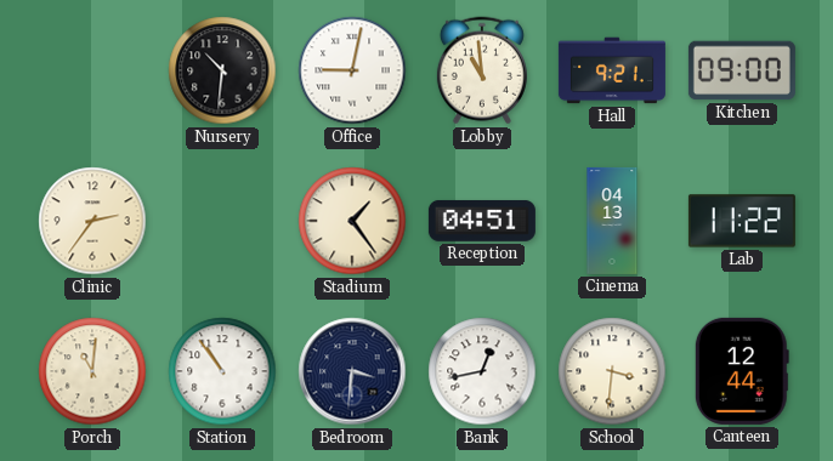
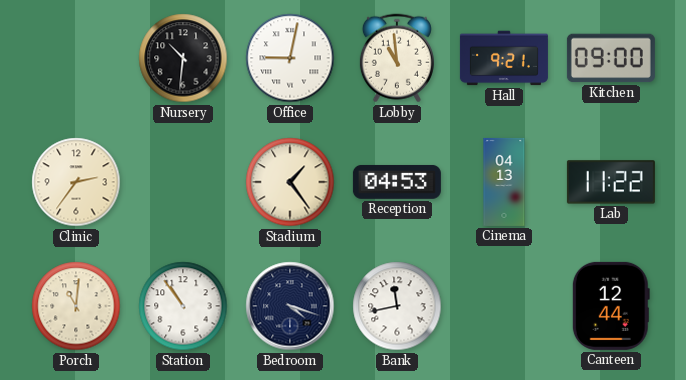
Reception: 04:51 -> 04:53
Bedroom: 3:31 -> 4:18
Bank: 12:43 -> 11:43
School: 3:31 -> none
